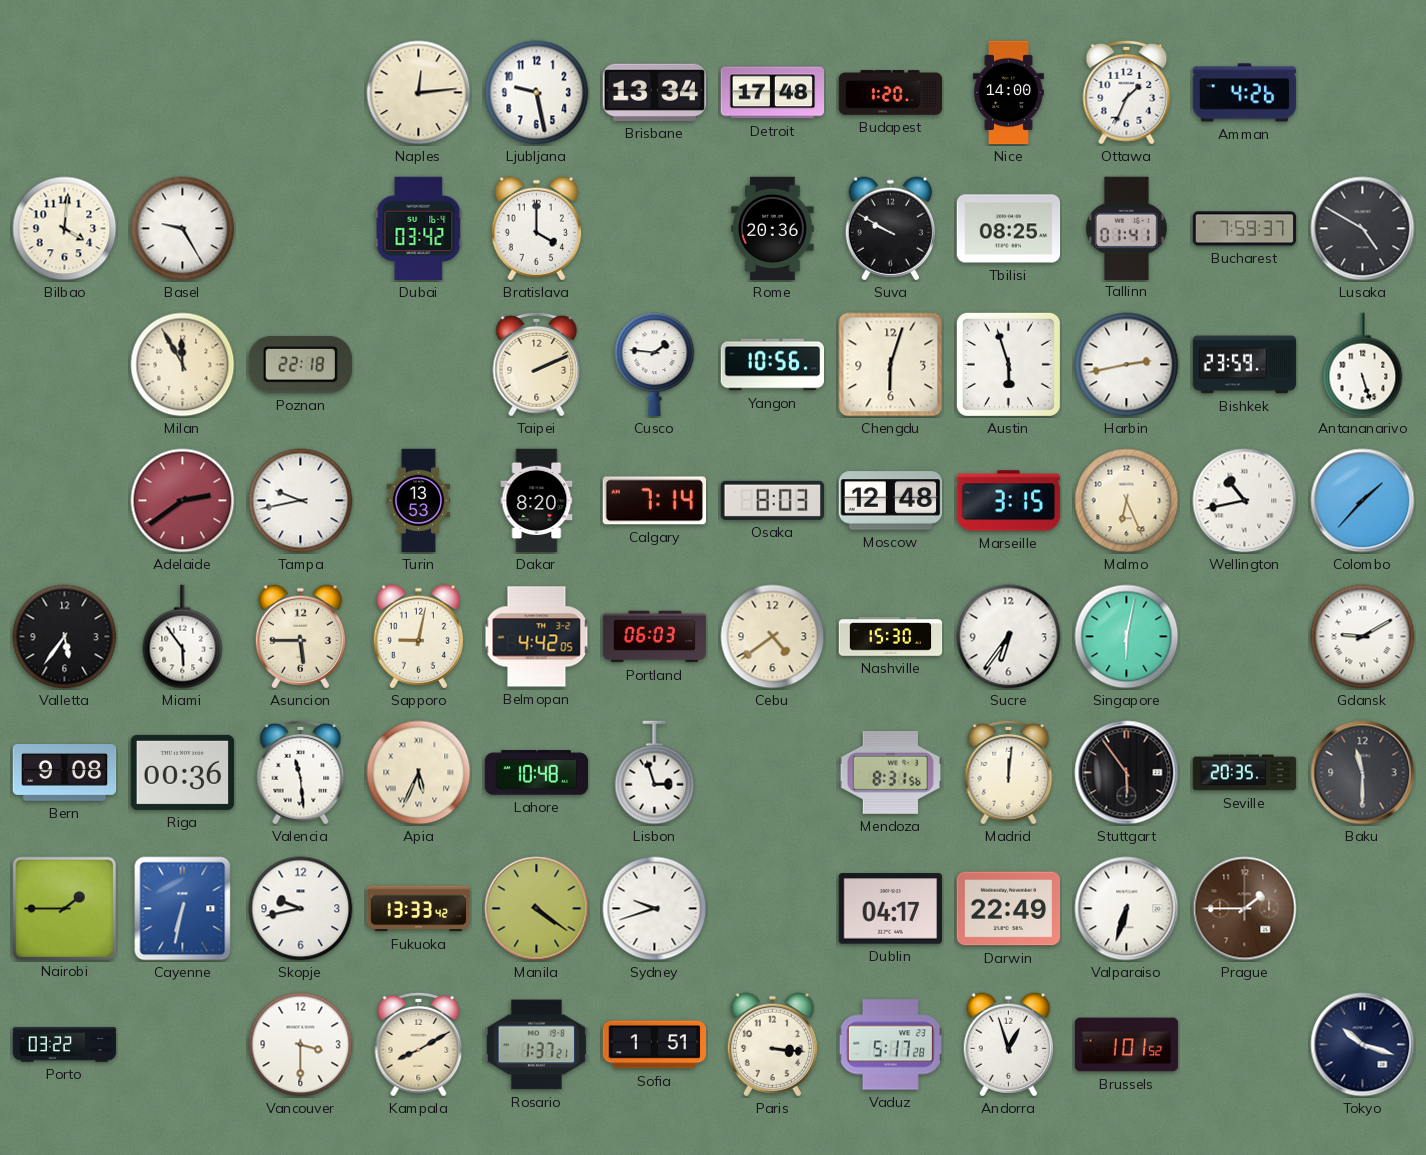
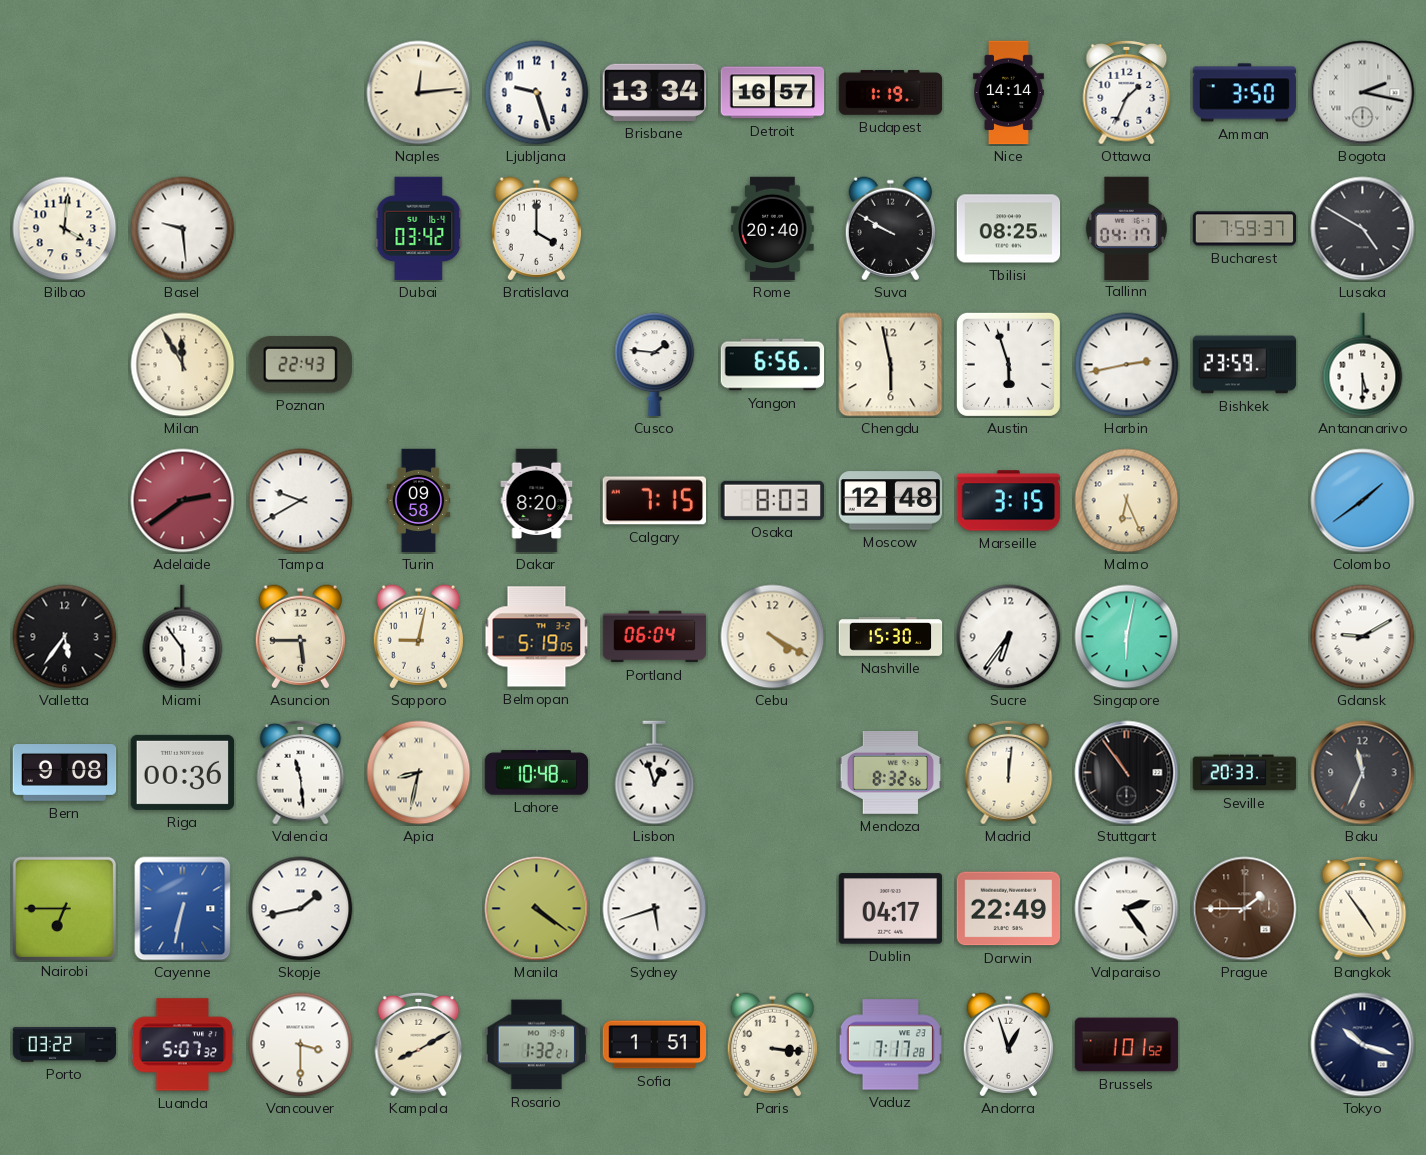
Ljubljana: 9:28 -> 9:27
Detroit: 17:48 -> 16:57
Budapest: 1:20 -> 1:19
Nice: 14:00 -> 14:14
Amman: 4:26 -> 3:50
Bogota: none -> 2:17
Basel: 9:25 -> 9:29
Rome: 20:36 -> 20:40
Tallinn: 01:41 -> 04:17
Poznan: 22:18 -> 22:43
Taipei: 2:11 -> none
Yangon: 10:56 -> 6:56
Chengdu: 6:03 -> 5:58
Antananarivo: 5:27 -> 5:30
Tampa: 9:43 -> 9:40
Turin: 13:53 -> 09:58
Calgary: 7:14 -> 7:15
Wellington: 10:43 -> none
Colombo: 1:37 -> 1:39
Belmopan: 4:42 -> 5:19
Portland: 06:03 -> 06:04
Cebu: 4:39 -> 4:20
Apia: 5:34 -> 8:32
Lisbon: 2:57 -> 12:57
Mendoza: 8:31 -> 8:32
Stuttgart: 5:54 -> 10:54
Seville: 20:35 -> 20:33
Baku: 11:30 -> 11:34
Nairobi: 1:45 -> 6:45
Skopje: 9:43 -> 1:43
Fukuoka: 13:33 -> none
Sydney: 9:42 -> 5:42
Valparaiso: 6:33 -> 2:24
Bangkok: none -> 4:54
Luanda: none -> 5:07
Rosario: 1:37 -> 1:32
Vaduz: 5:17 -> 7:17
